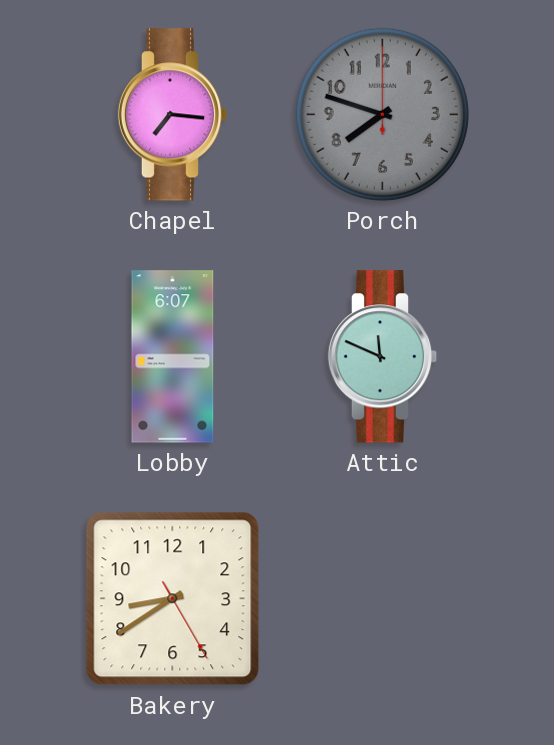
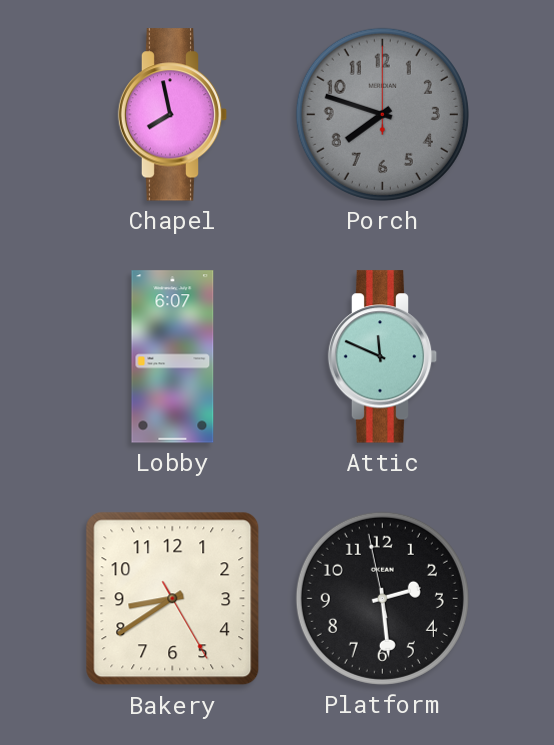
Chapel: 7:16 -> 7:58
Platform: none -> 2:28
